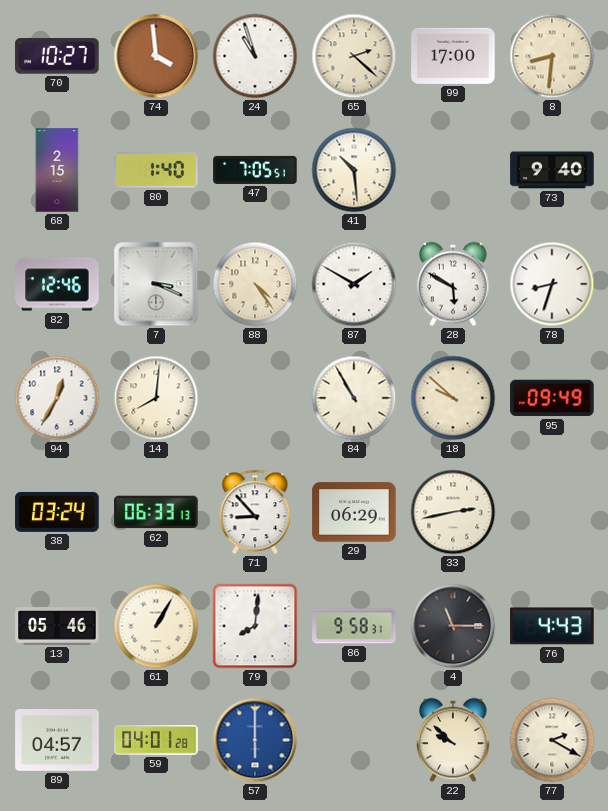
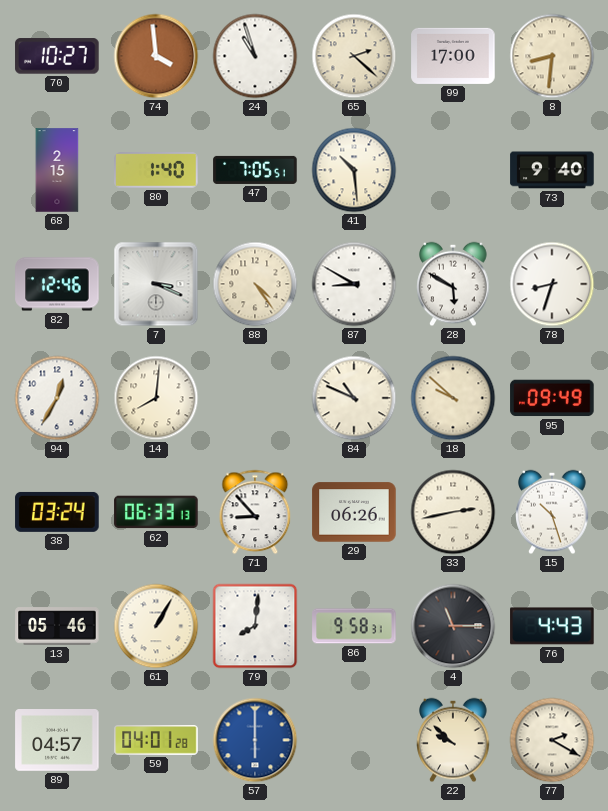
87: 1:50 -> 8:50
84: 10:55 -> 10:49
29: 06:29 -> 06:26
15: none -> 10:27
